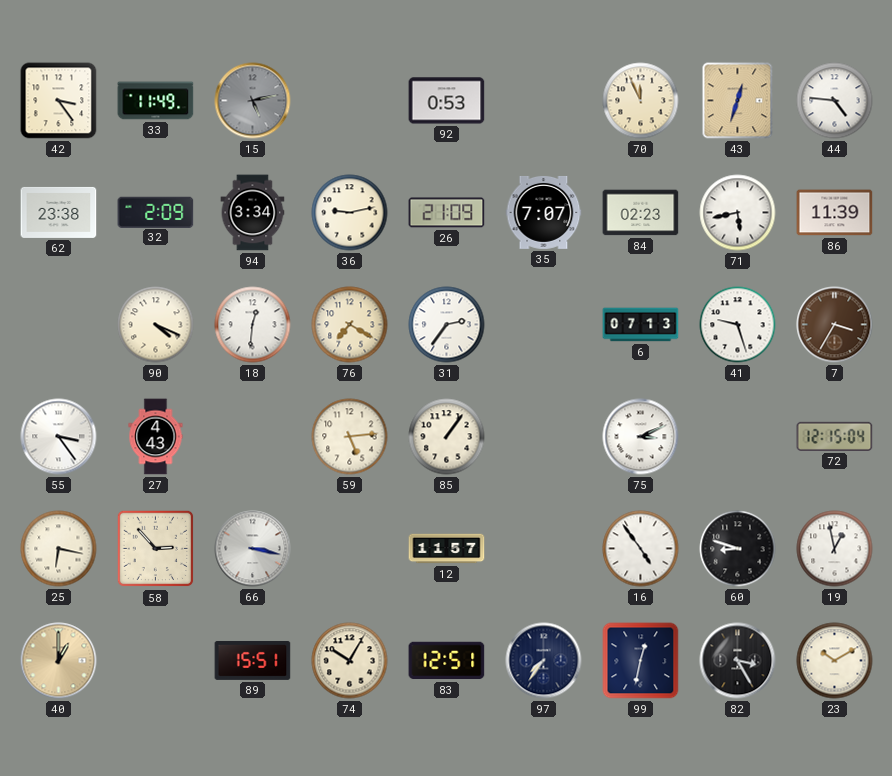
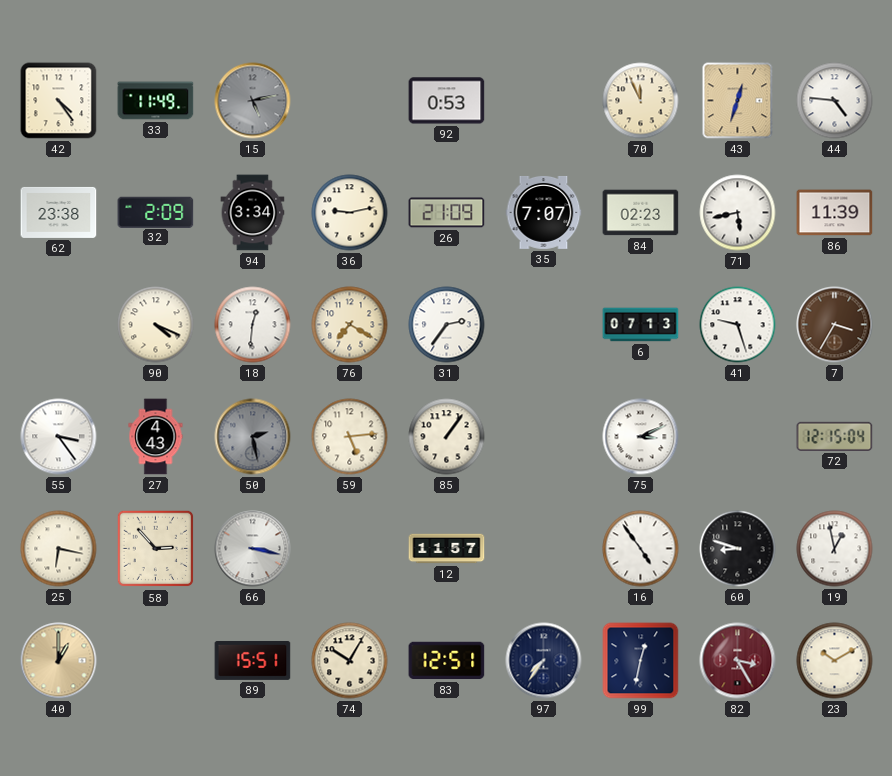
42: 3:24 -> 4:24
50: none -> 2:28
82 dial: black -> burgundy
